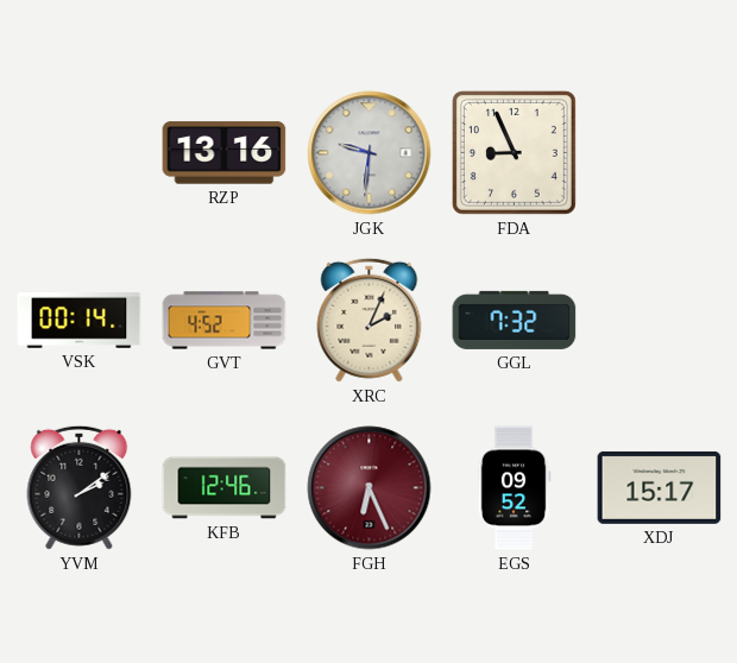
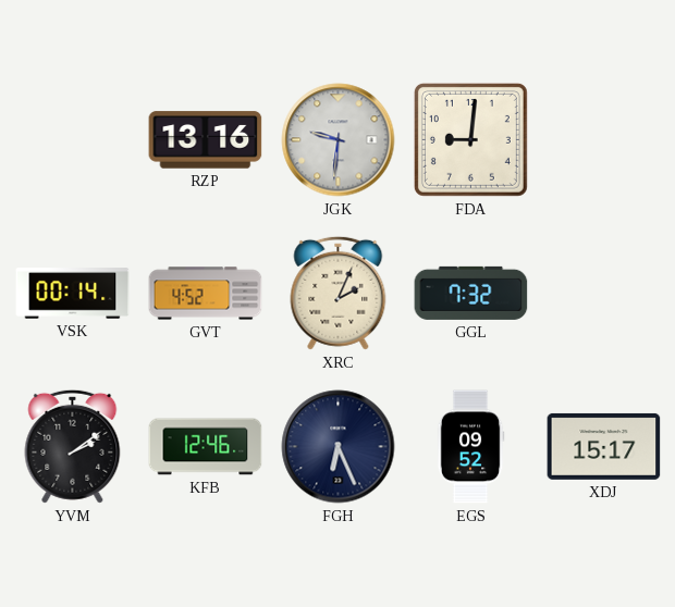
FDA: 8:56 -> 9:01
FGH dial: burgundy -> navy
